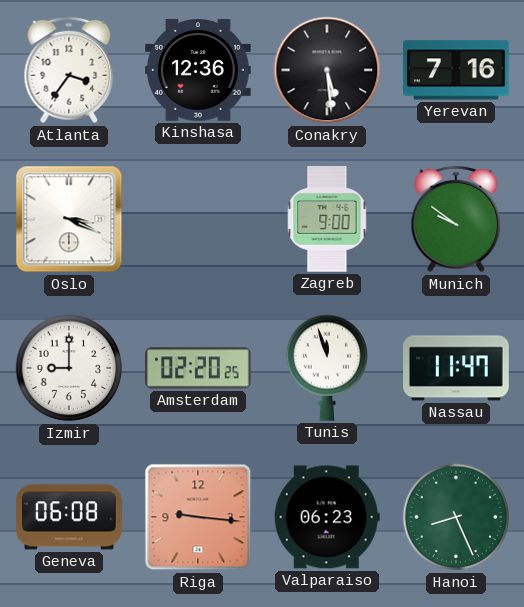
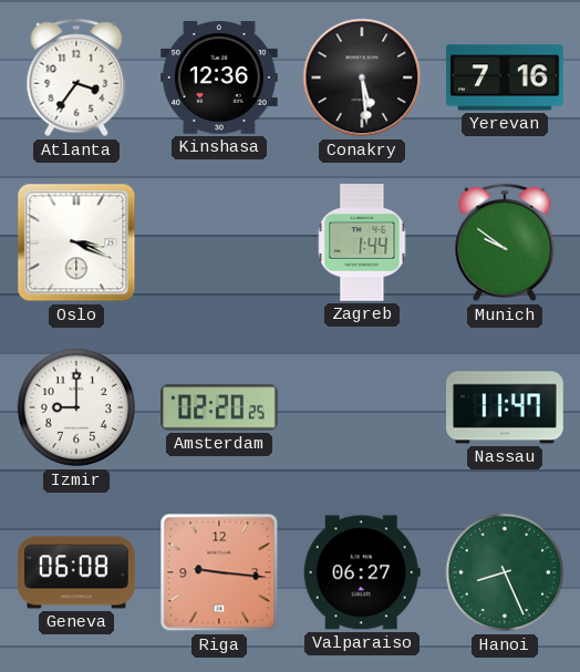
Zagreb: 9:00 -> 1:44
Tunis: 11:57 -> none
Valparaiso: 06:23 -> 06:27
